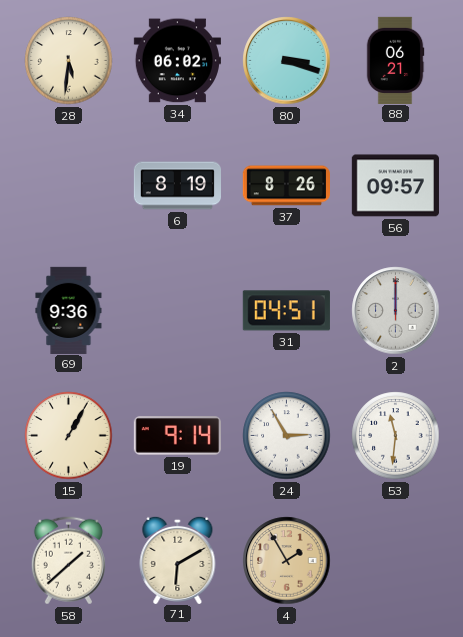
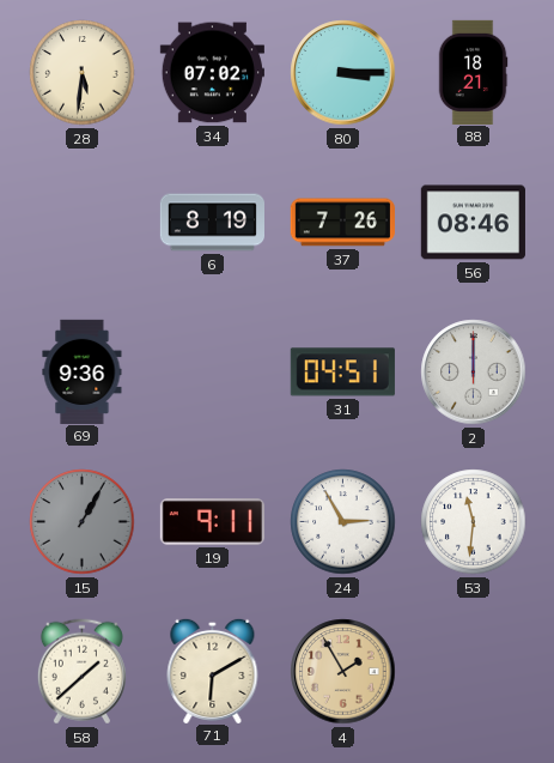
34: 06:02 -> 07:02
80: 3:18 -> 3:15
88: 06:21 -> 18:21
37: 8:26 -> 7:26
56: 09:57 -> 08:46
15 dial: cream -> grey
19: 9:14 -> 9:11
